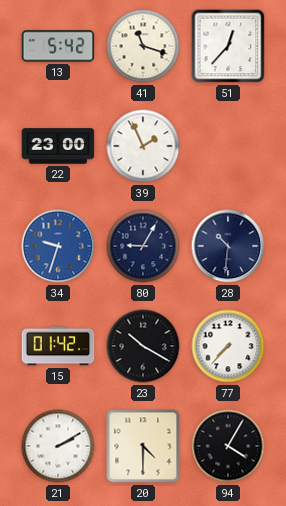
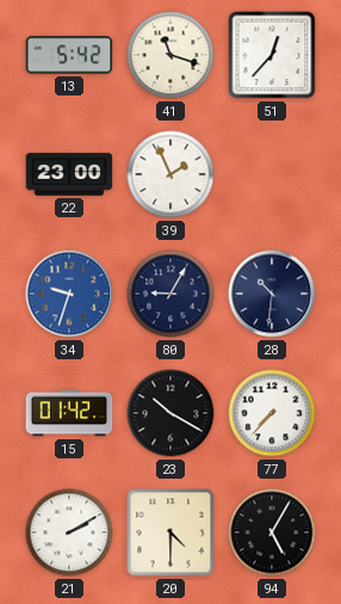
94: 4:05 -> 5:05
